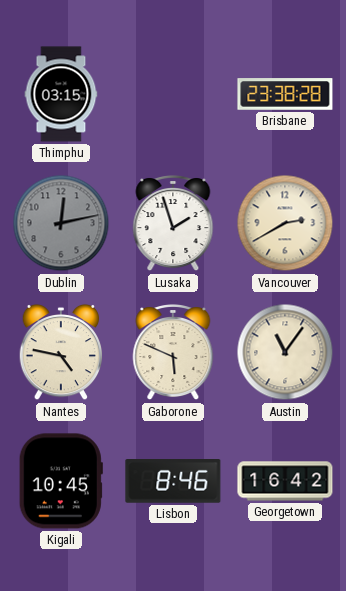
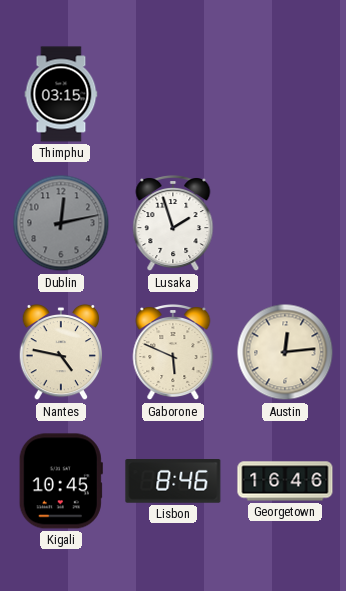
Brisbane: 23:38 -> none
Vancouver: 2:40 -> none
Austin: 11:06 -> 12:14
Georgetown: 16:42 -> 16:46
